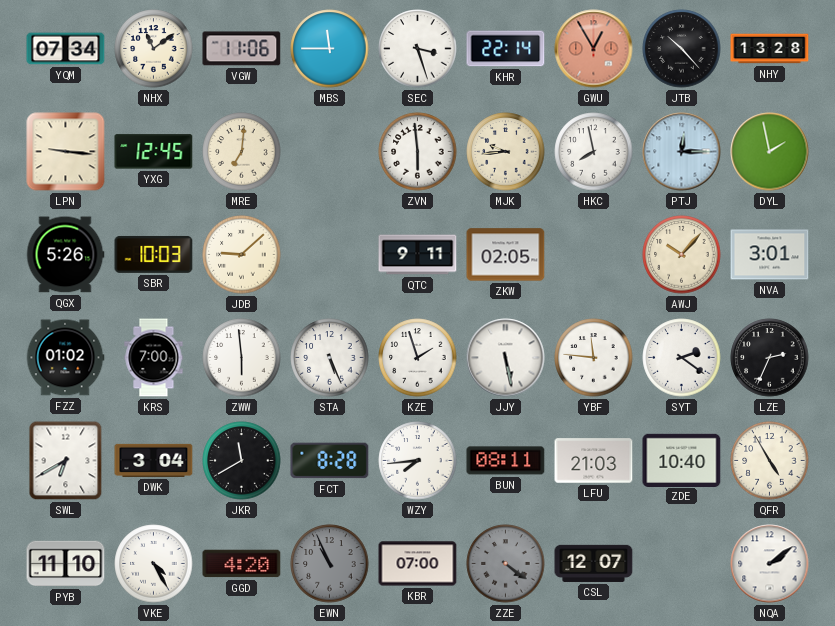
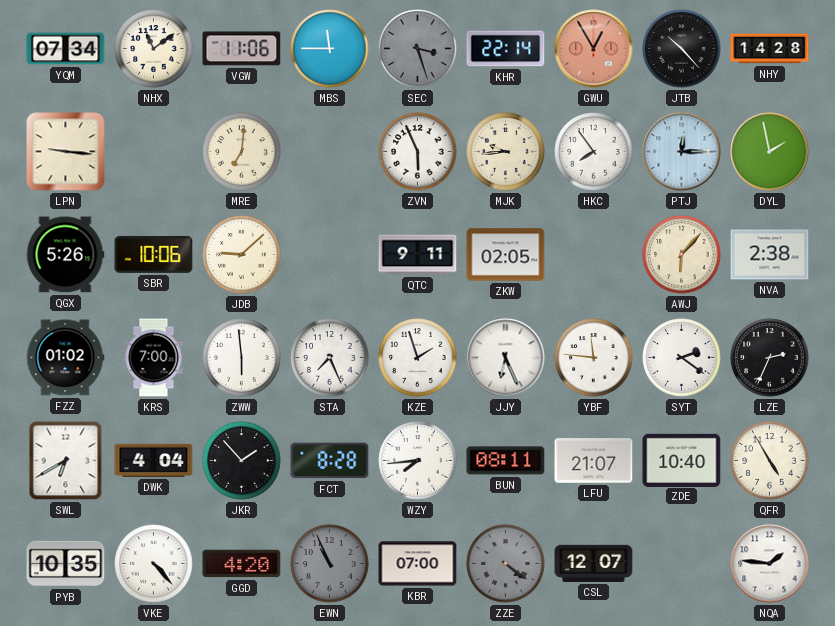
SEC dial: white -> grey
NHY: 13:28 -> 14:28
YXG: 12:45 -> none
ZVN: 5:59 -> 5:56
HKC: 7:58 -> 7:54
SBR: 10:03 -> 10:06
AWJ: 10:07 -> 6:07
NVA: 3:01 -> 2:38
STA: 5:26 -> 7:26
JJY: 5:28 -> 6:26
DWK: 3:04 -> 4:04
JKR: 11:40 -> 1:53
LFU: 21:03 -> 21:07
PYB: 11:10 -> 10:35
VKE: 4:25 -> 4:23
NQA: 2:09 -> 1:46
